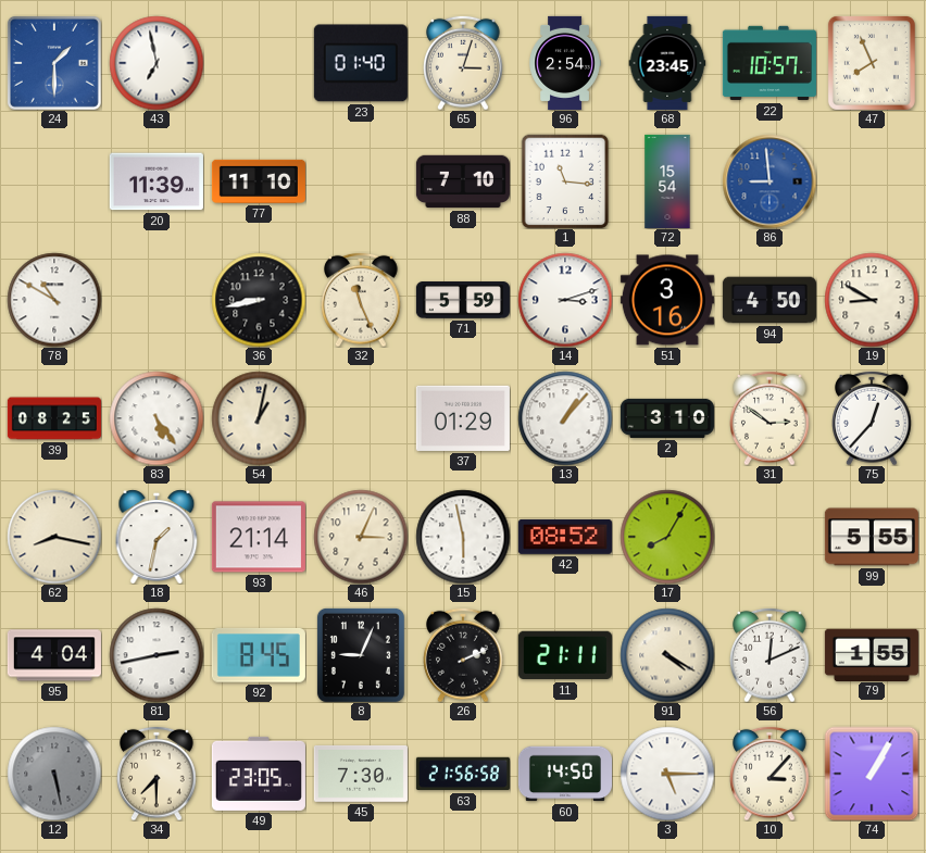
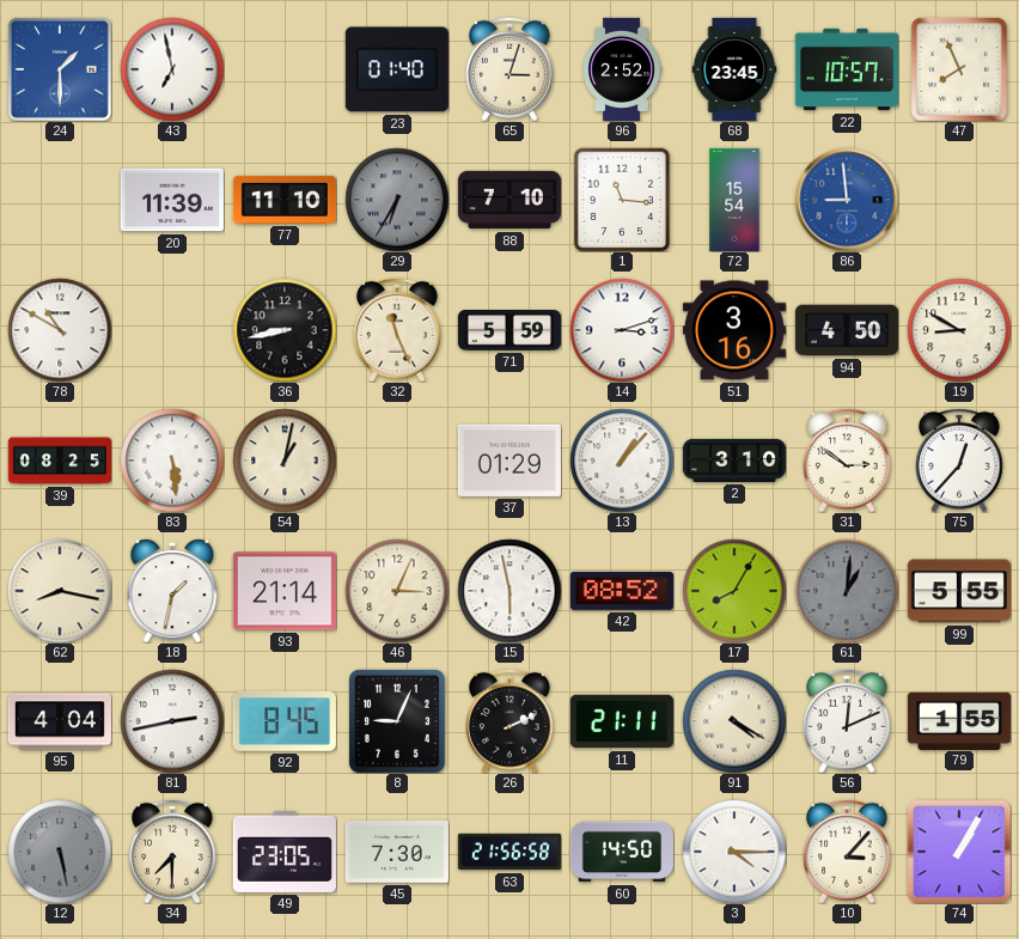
96: 2:54 -> 2:52
29: none -> 6:35
83: 5:24 -> 5:29
61: none -> 1:01
3: 5:15 -> 4:15
